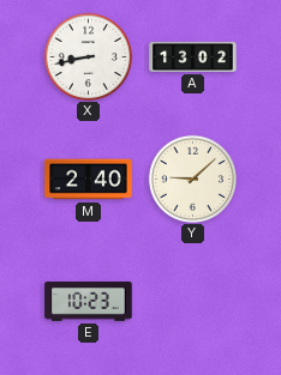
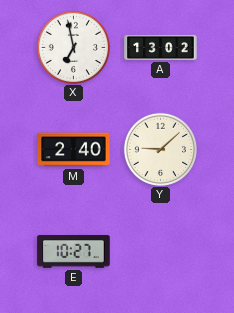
X: 8:43 -> 6:58
E: 10:23 -> 10:27
